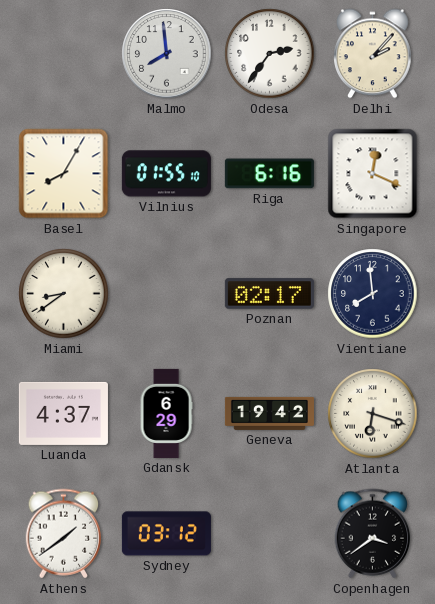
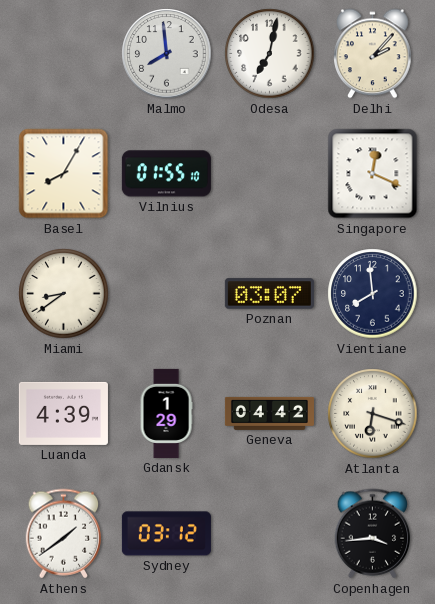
Odesa: 2:36 -> 7:02
Riga: 6:16 -> none
Poznan: 02:17 -> 03:07
Luanda: 4:37 -> 4:39
Gdansk: 6:29 -> 1:29
Geneva: 19:42 -> 04:42
Copenhagen: 3:39 -> 3:44
